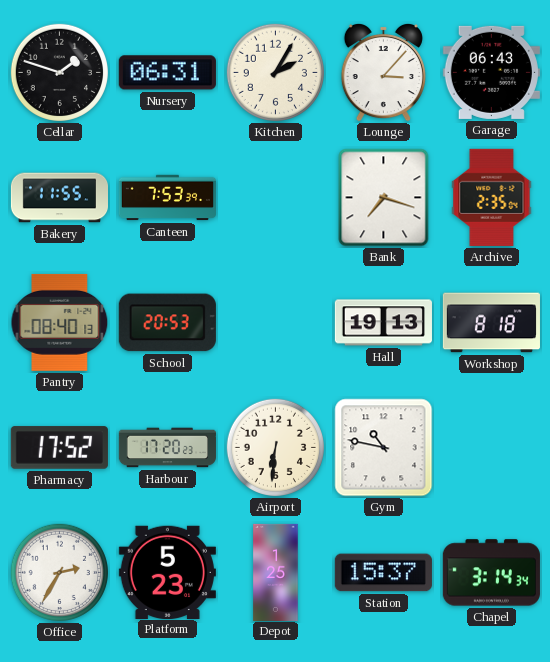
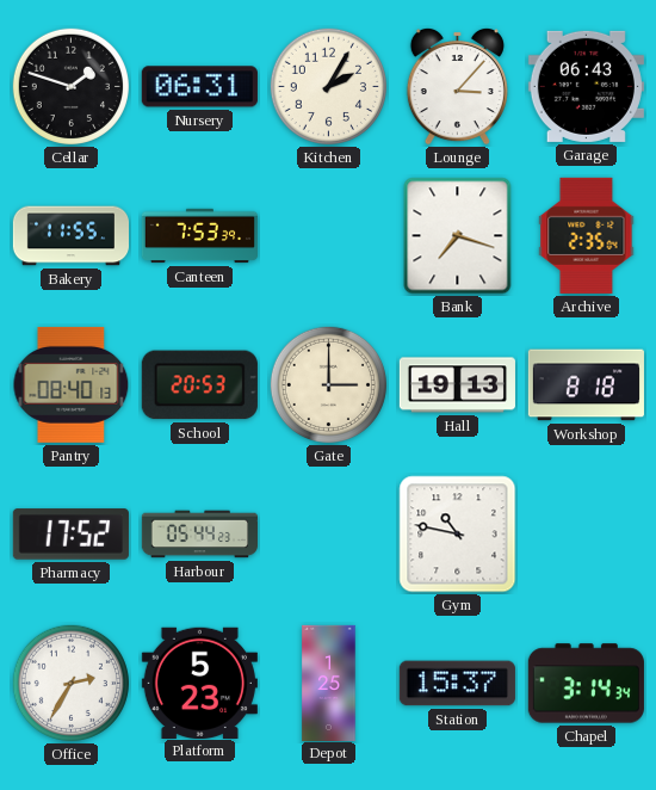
Gate: none -> 3:00
Harbour: 17:20 -> 05:44
Airport: 6:31 -> none
